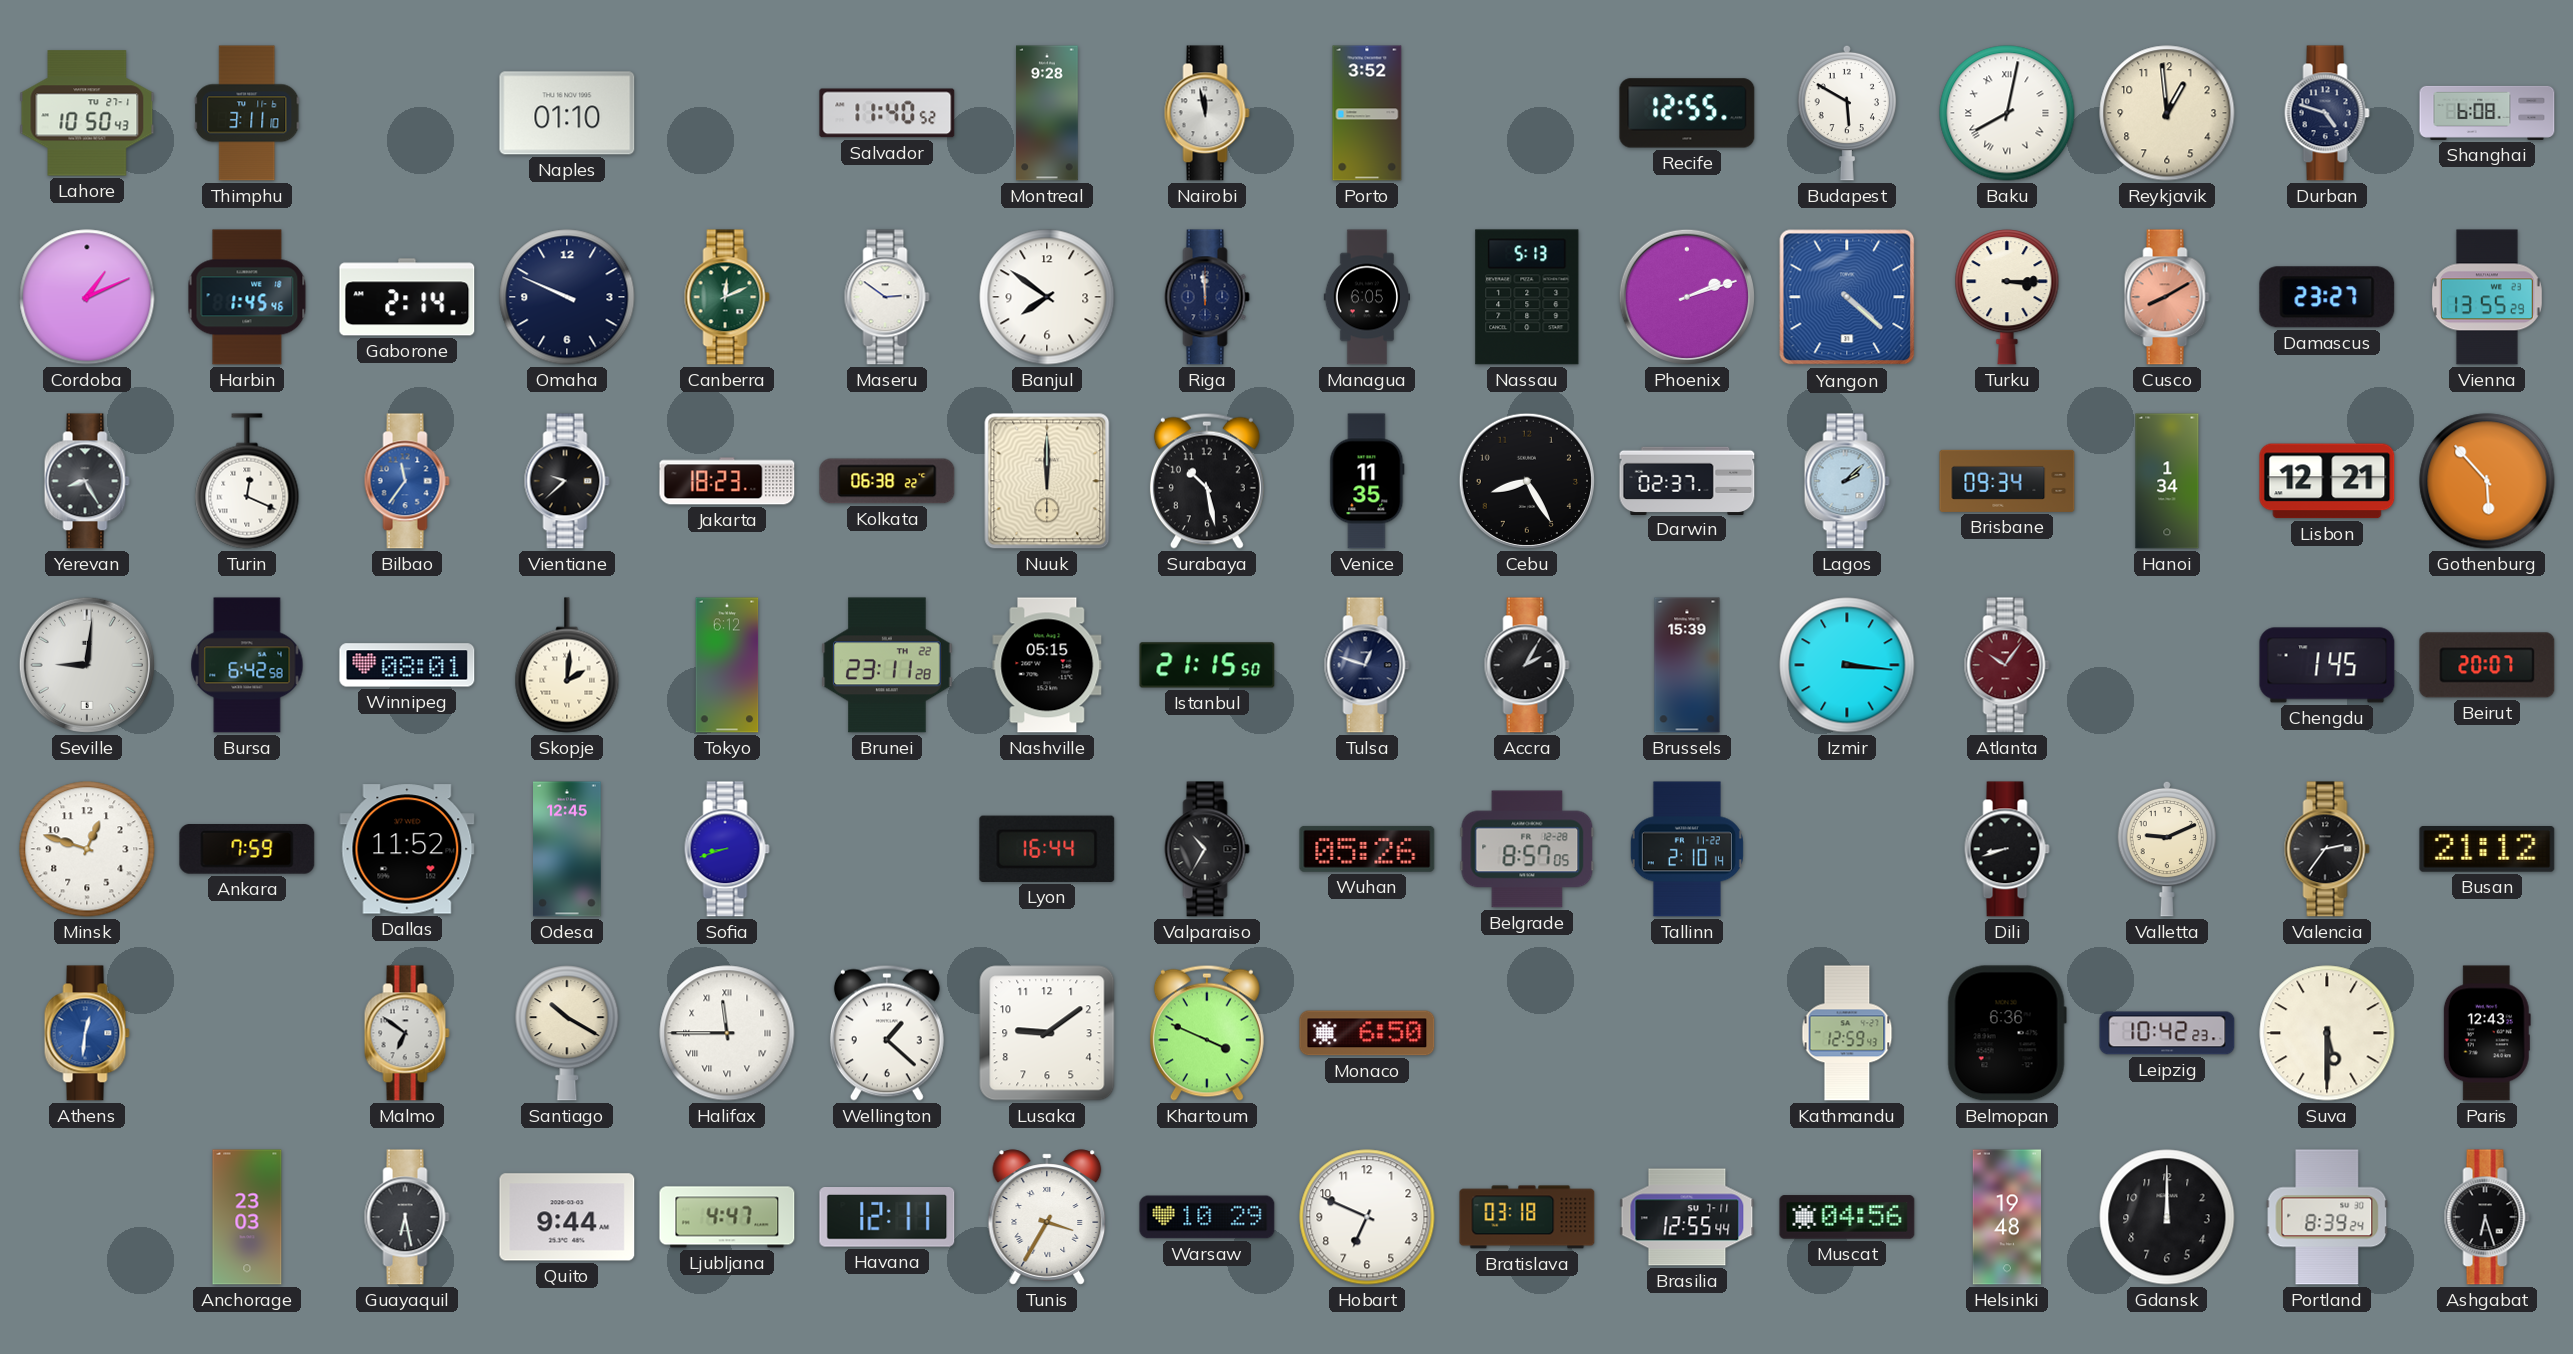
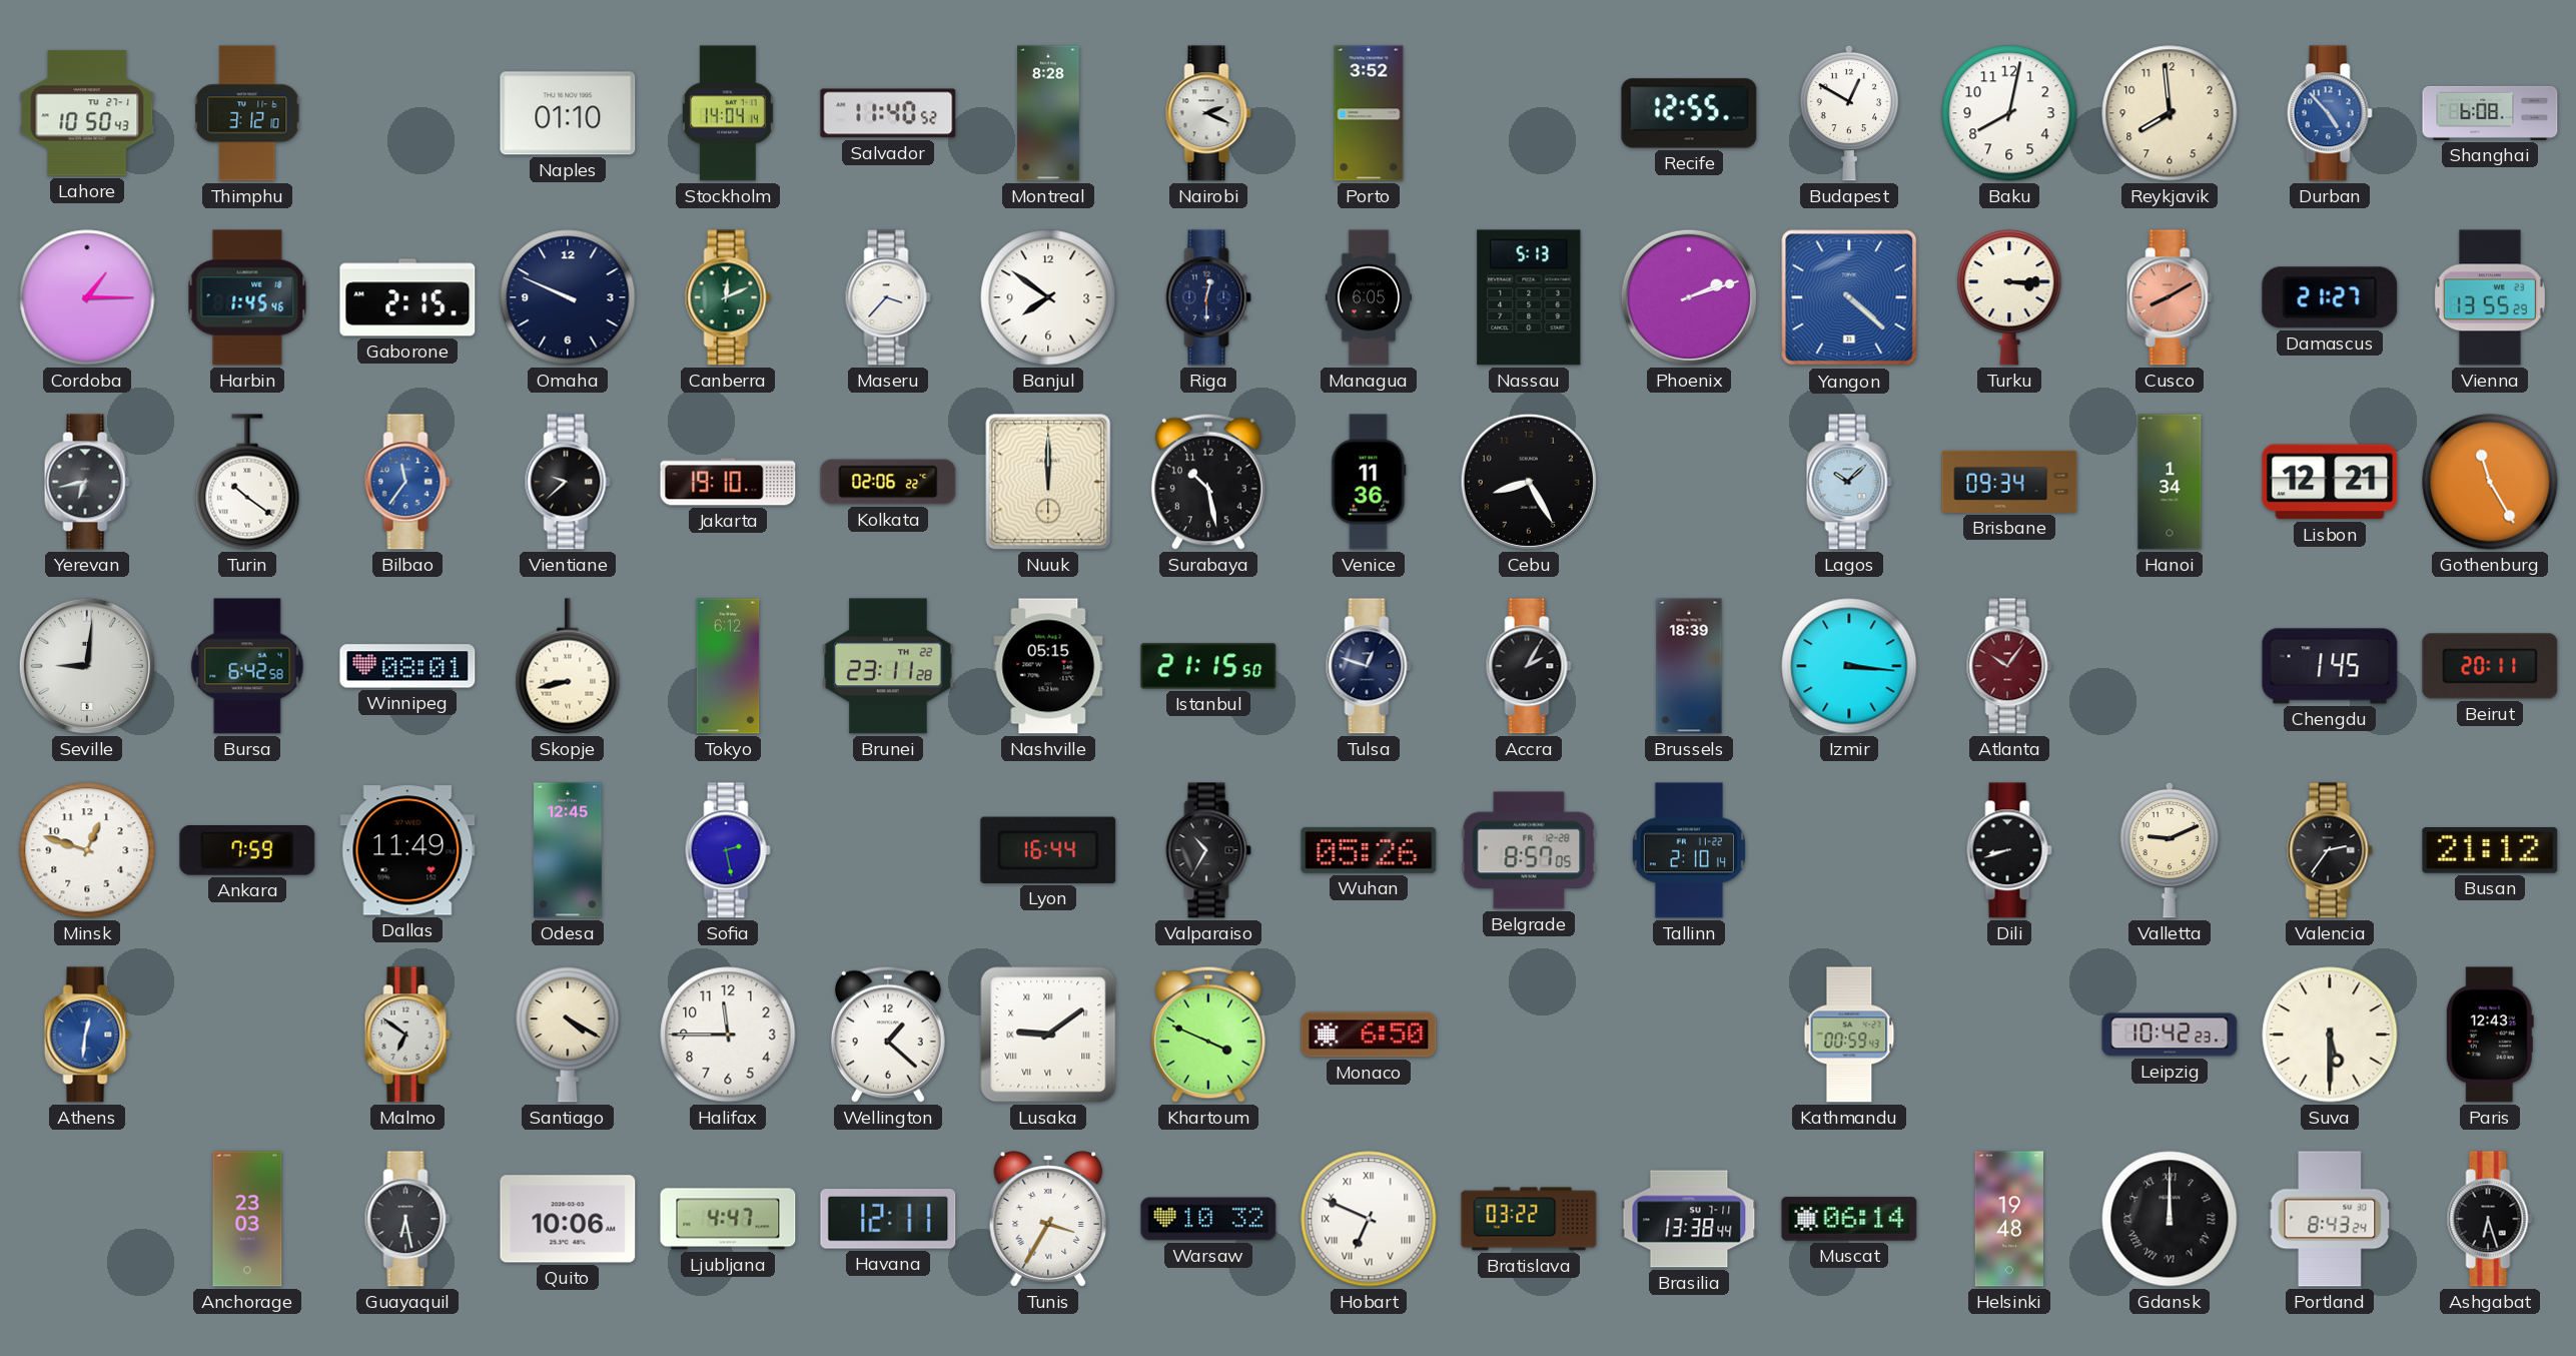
Thimphu: 3:11 -> 3:12
Stockholm: none -> 14:04
Montreal: 9:28 -> 8:28
Nairobi: 11:58 -> 2:19
Budapest: 5:50 -> 12:50
Baku numerals: Roman -> Arabic
Reykjavik: 12:59 -> 7:59
Durban: 4:48 -> 4:53
Durban dial: navy -> blue
Cordoba: 1:11 -> 1:15
Gaborone: 2:14 -> 2:15
Maseru: 2:51 -> 3:37
Riga: 11:59 -> 12:30
Damascus: 23:27 -> 21:27
Yerevan: 8:25 -> 6:43
Turin: 12:19 -> 10:21
Jakarta: 18:23 -> 19:10
Kolkata: 06:38 -> 02:06
Venice: 11:35 -> 11:36
Darwin: 02:37 -> none
Lagos: 2:08 -> 10:08
Gothenburg: 5:53 -> 11:25
Skopje: 2:01 -> 8:43
Brussels: 15:39 -> 18:39
Beirut: 20:07 -> 20:11
Dallas: 11:52 -> 11:49
Sofia: 8:42 -> 2:28
Santiago: 10:20 -> 4:20
Halifax numerals: Roman -> Arabic
Lusaka numerals: Arabic -> Roman
Kathmandu: 12:59 -> 00:59
Belmopan: 6:36 -> none
Quito: 9:44 -> 10:06
Warsaw: 10:29 -> 10:32
Hobart numerals: Arabic -> Roman
Bratislava: 03:18 -> 03:22
Brasilia: 12:55 -> 13:38
Muscat: 04:56 -> 06:14
Gdansk numerals: Arabic -> Roman
Portland: 8:39 -> 8:43
